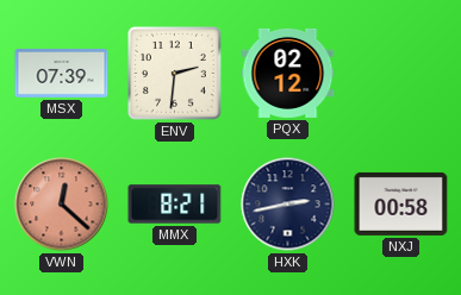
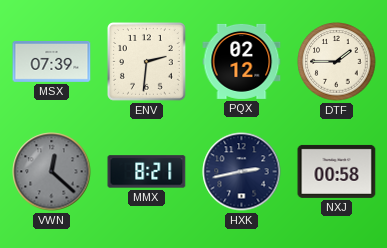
DTF: none -> 1:45
VWN dial: salmon -> grey
